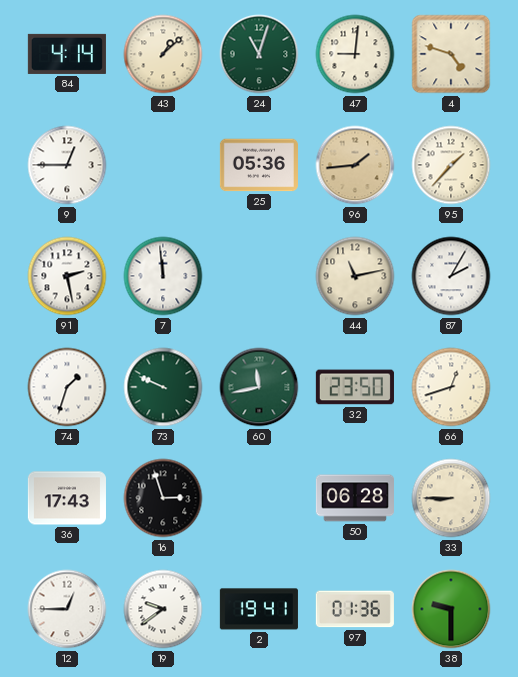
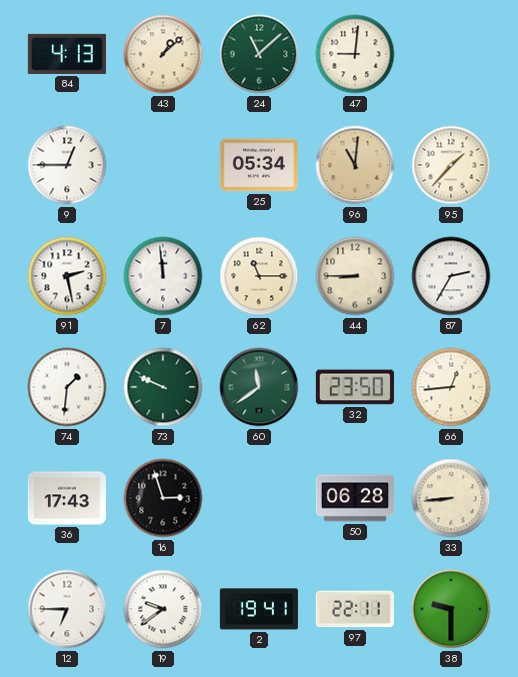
84: 4:14 -> 4:13
24: 11:03 -> 11:08
4: 4:48 -> none
25: 05:36 -> 05:34
96: 1:44 -> 11:01
62: none -> 11:15
44: 11:13 -> 8:45
87: 2:05 -> 2:35
74: 1:33 -> 1:31
60: 11:43 -> 11:39
66: 12:42 -> 12:44
33: 8:45 -> 8:44
12: 12:45 -> 6:45
97: 01:36 -> 22:11
